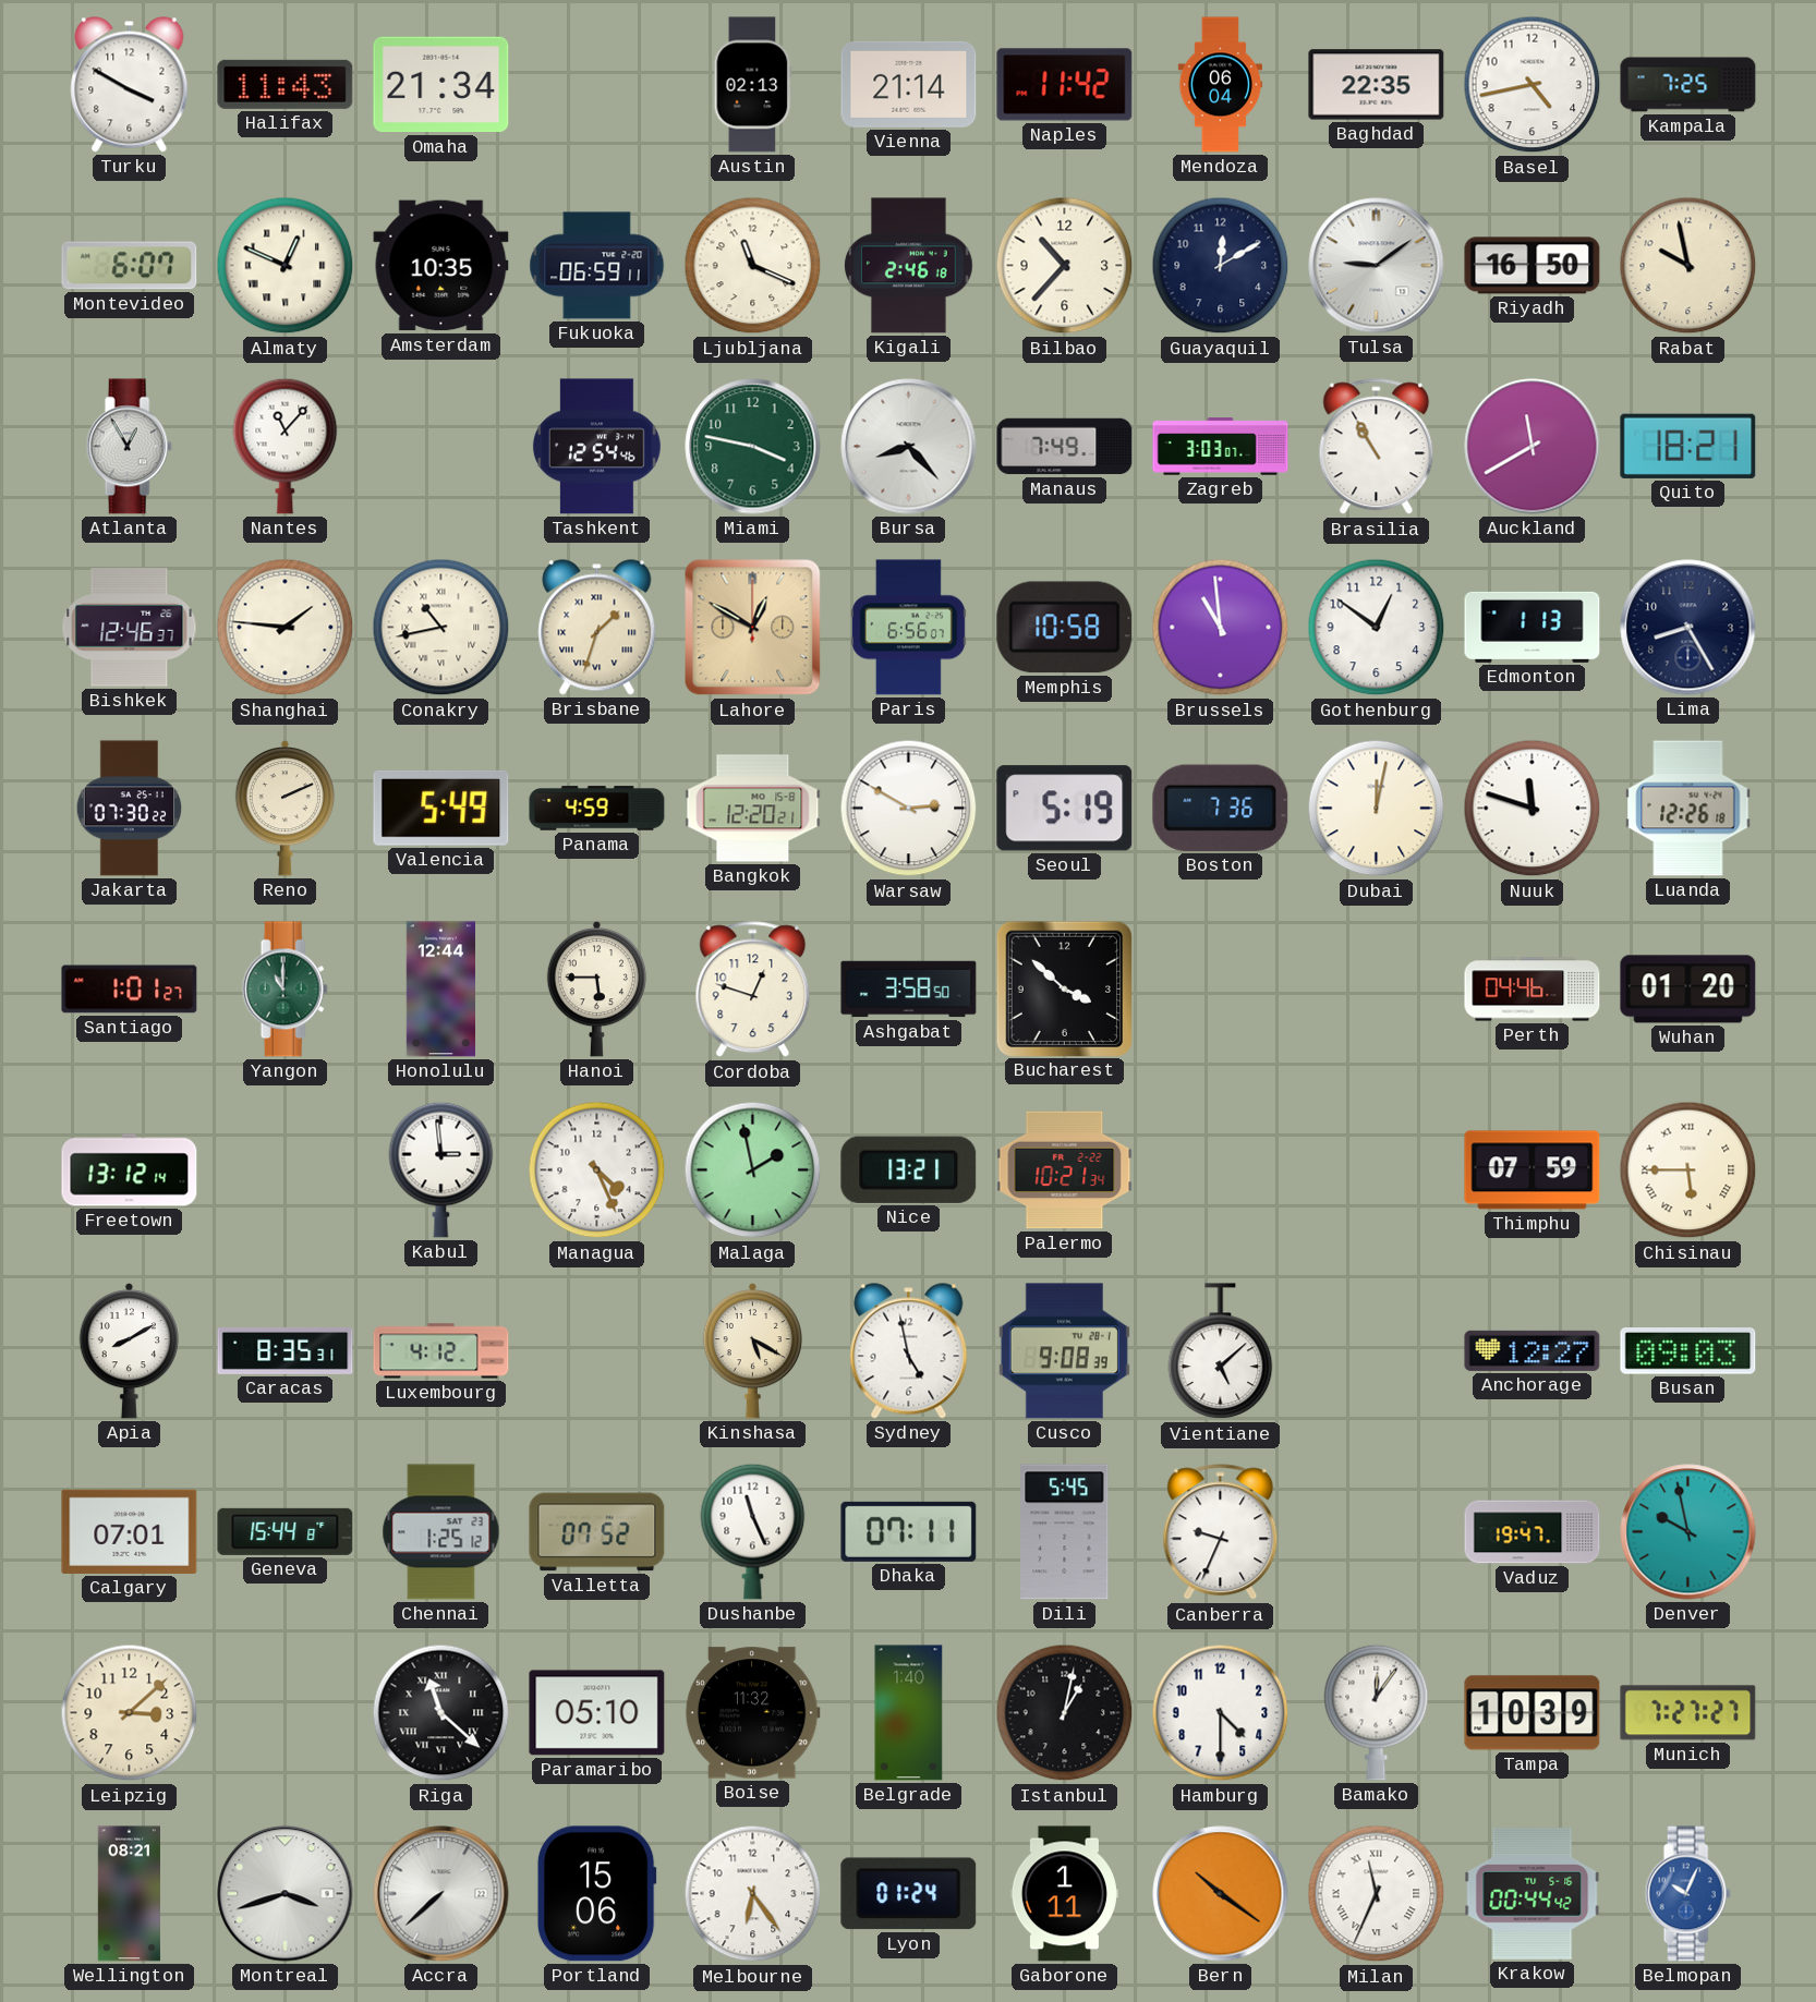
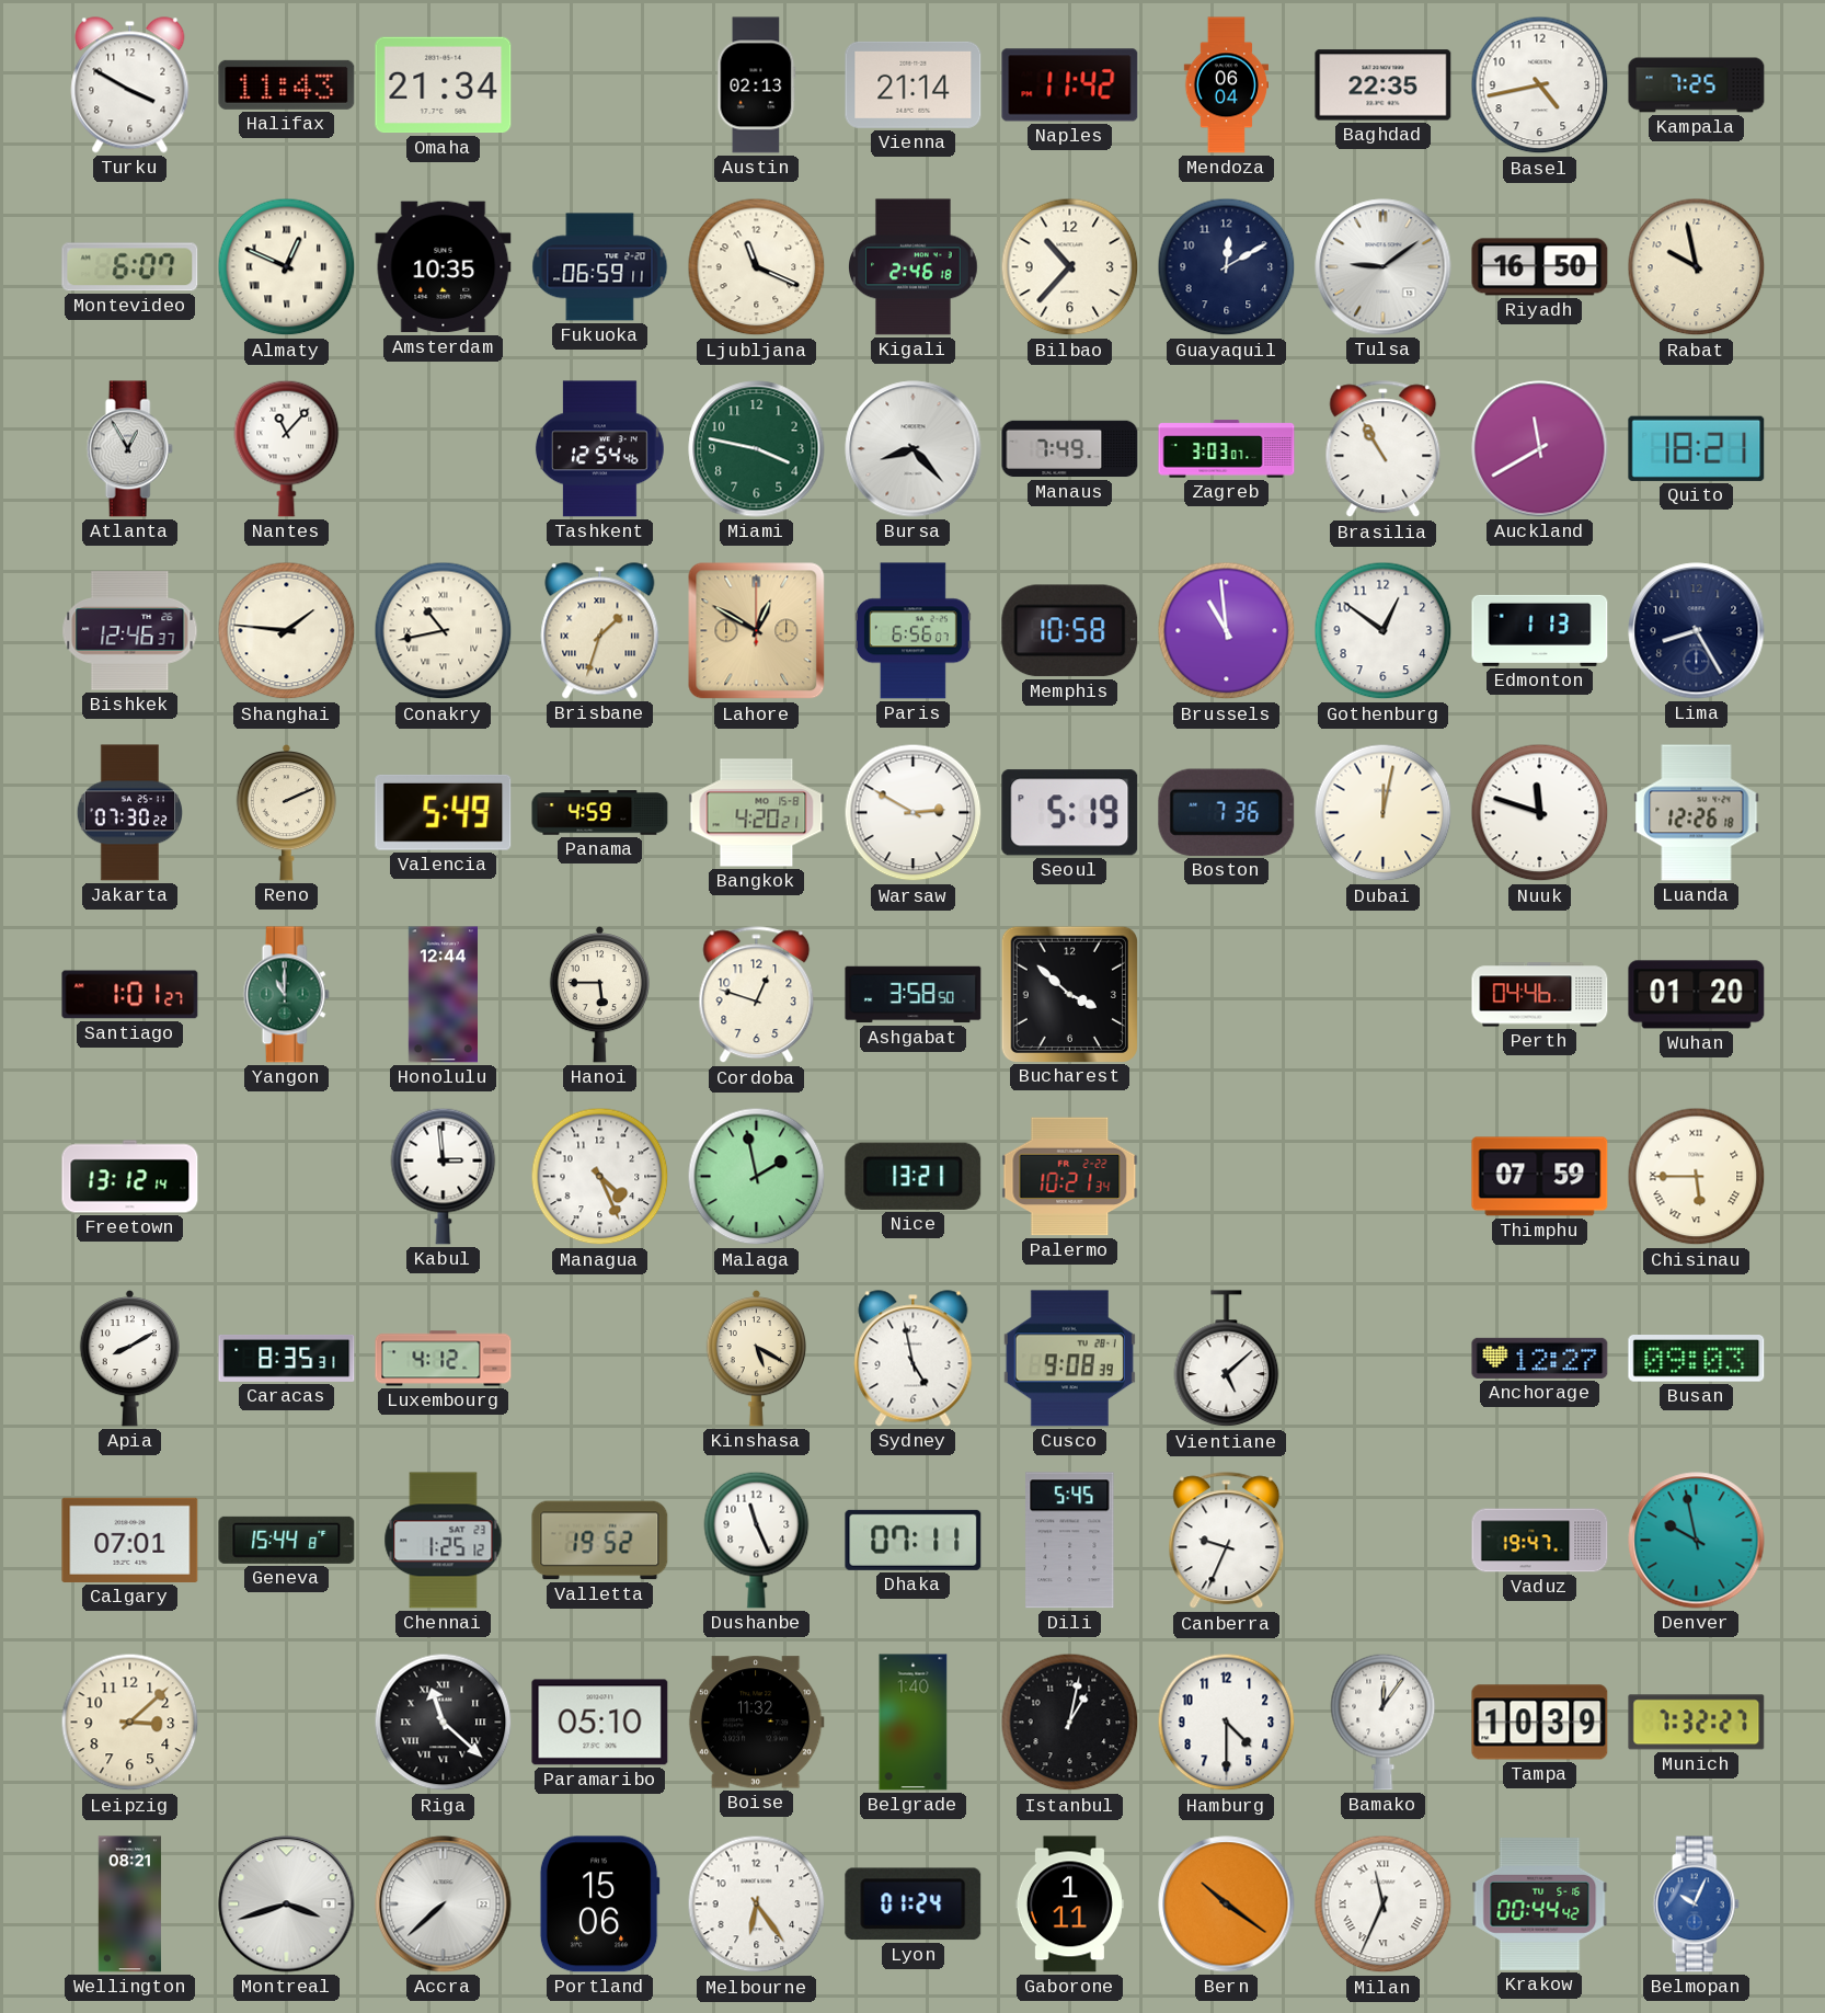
Bangkok: 12:20 -> 4:20
Valletta: 07:52 -> 19:52
Munich: 7:27 -> 7:32
